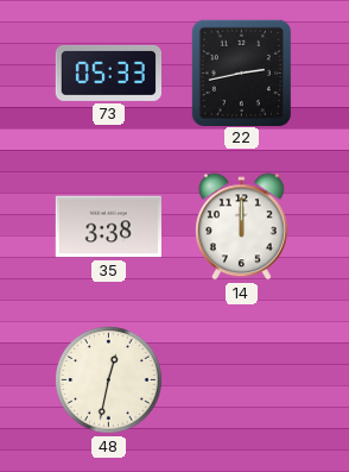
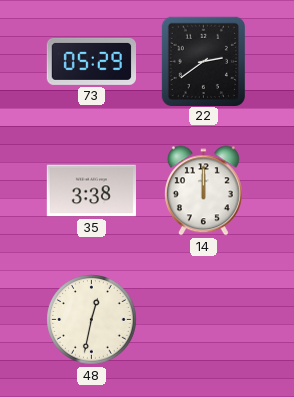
73: 05:33 -> 05:29
22: 2:43 -> 2:39
